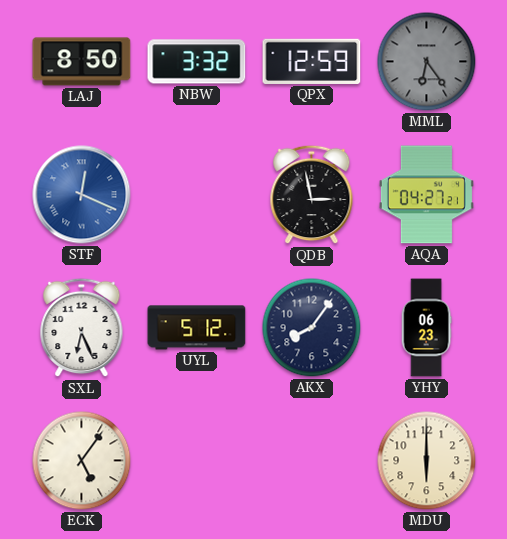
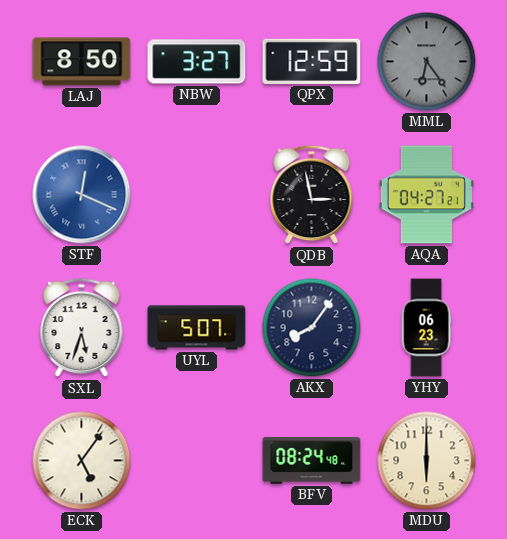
NBW: 3:32 -> 3:27
SXL: 6:26 -> 5:33
UYL: 5:12 -> 5:07
BFV: none -> 08:24
